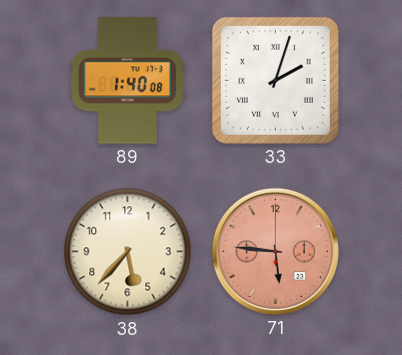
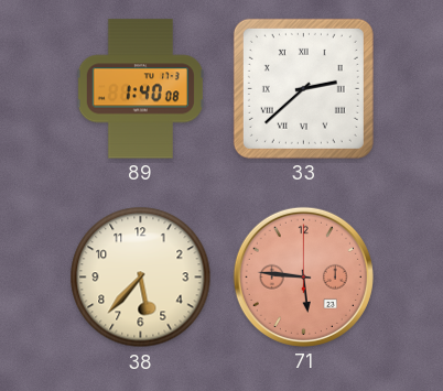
33: 2:03 -> 2:38
